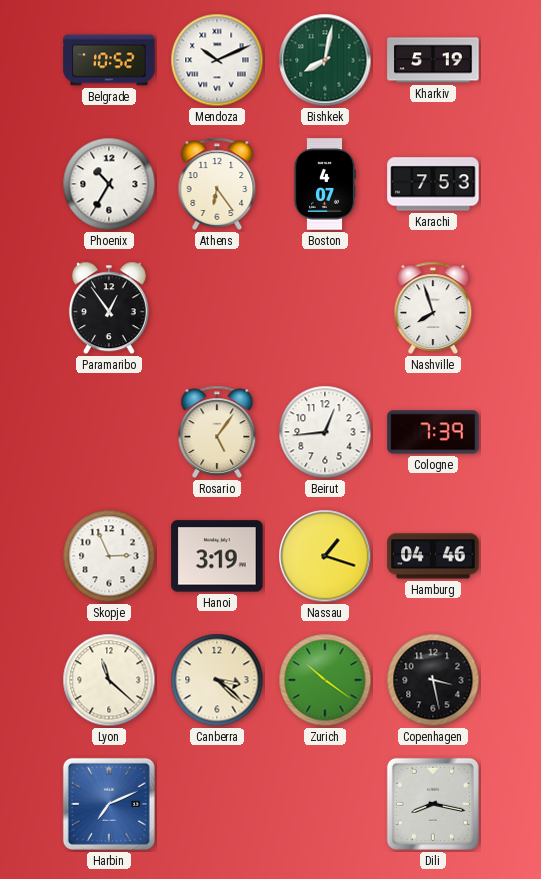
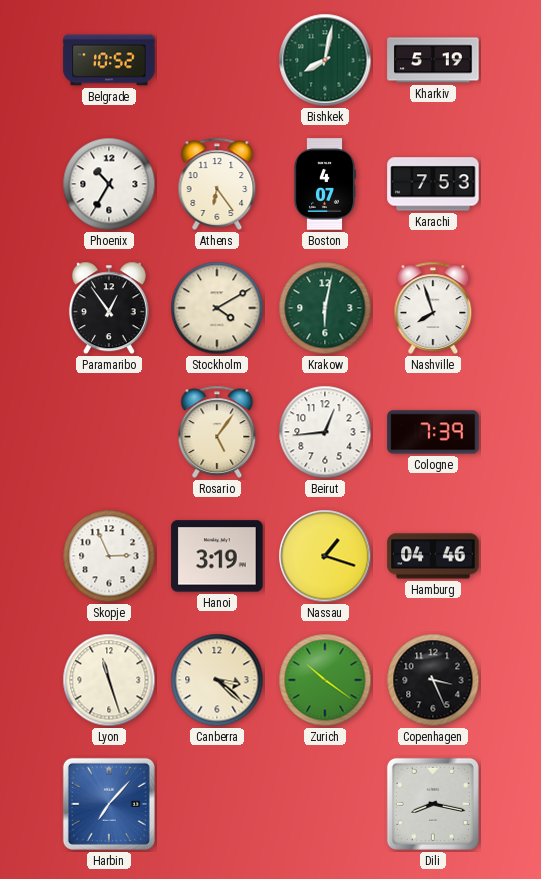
Mendoza: 10:11 -> none
Stockholm: none -> 4:10
Krakow: none -> 6:02
Lyon: 11:22 -> 11:27
Copenhagen: 3:28 -> 3:26
Harbin: 7:11 -> 7:07
